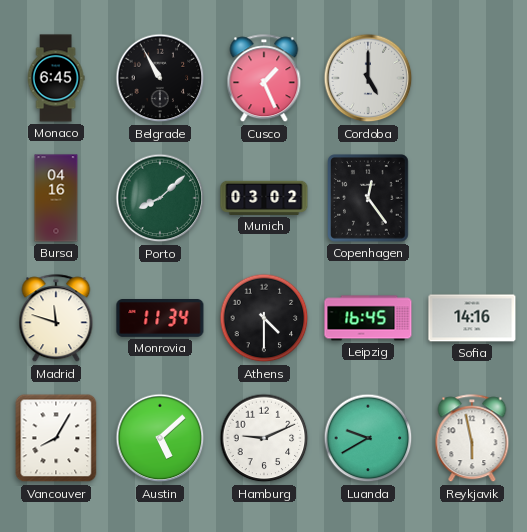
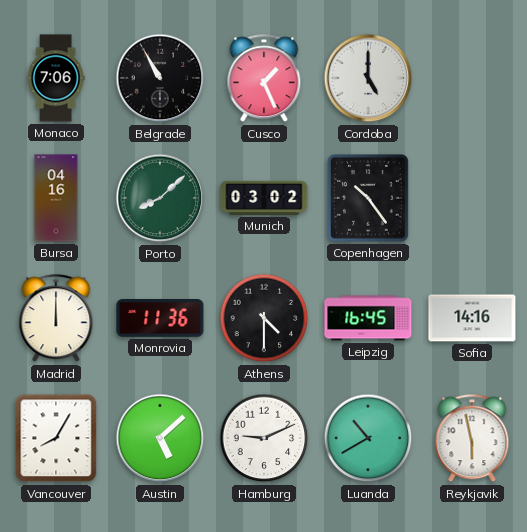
Monaco: 6:45 -> 7:06
Copenhagen: 12:24 -> 10:24
Madrid: 11:48 -> 12:00
Monrovia: 11:34 -> 11:36
Luanda: 9:40 -> 10:40
